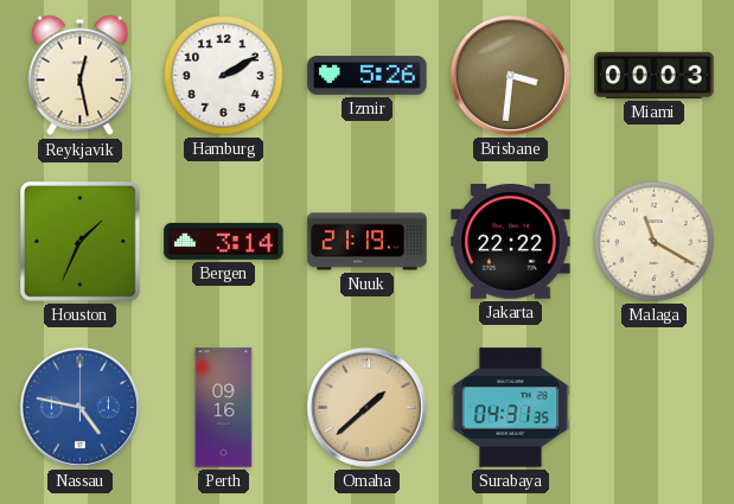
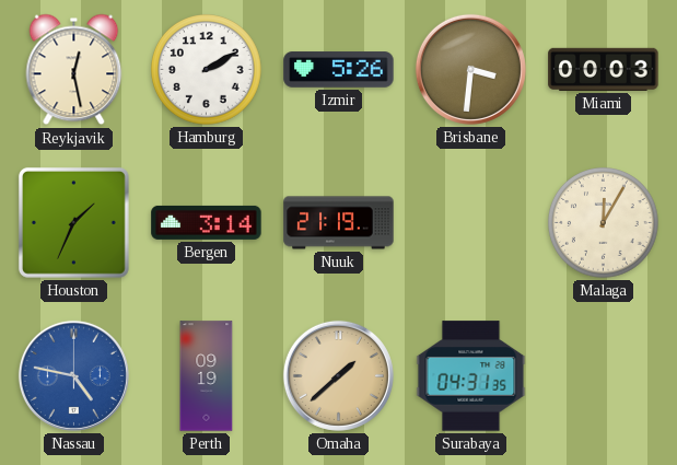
Jakarta: 22:22 -> none
Malaga: 11:20 -> 12:05
Perth: 09:16 -> 09:19
